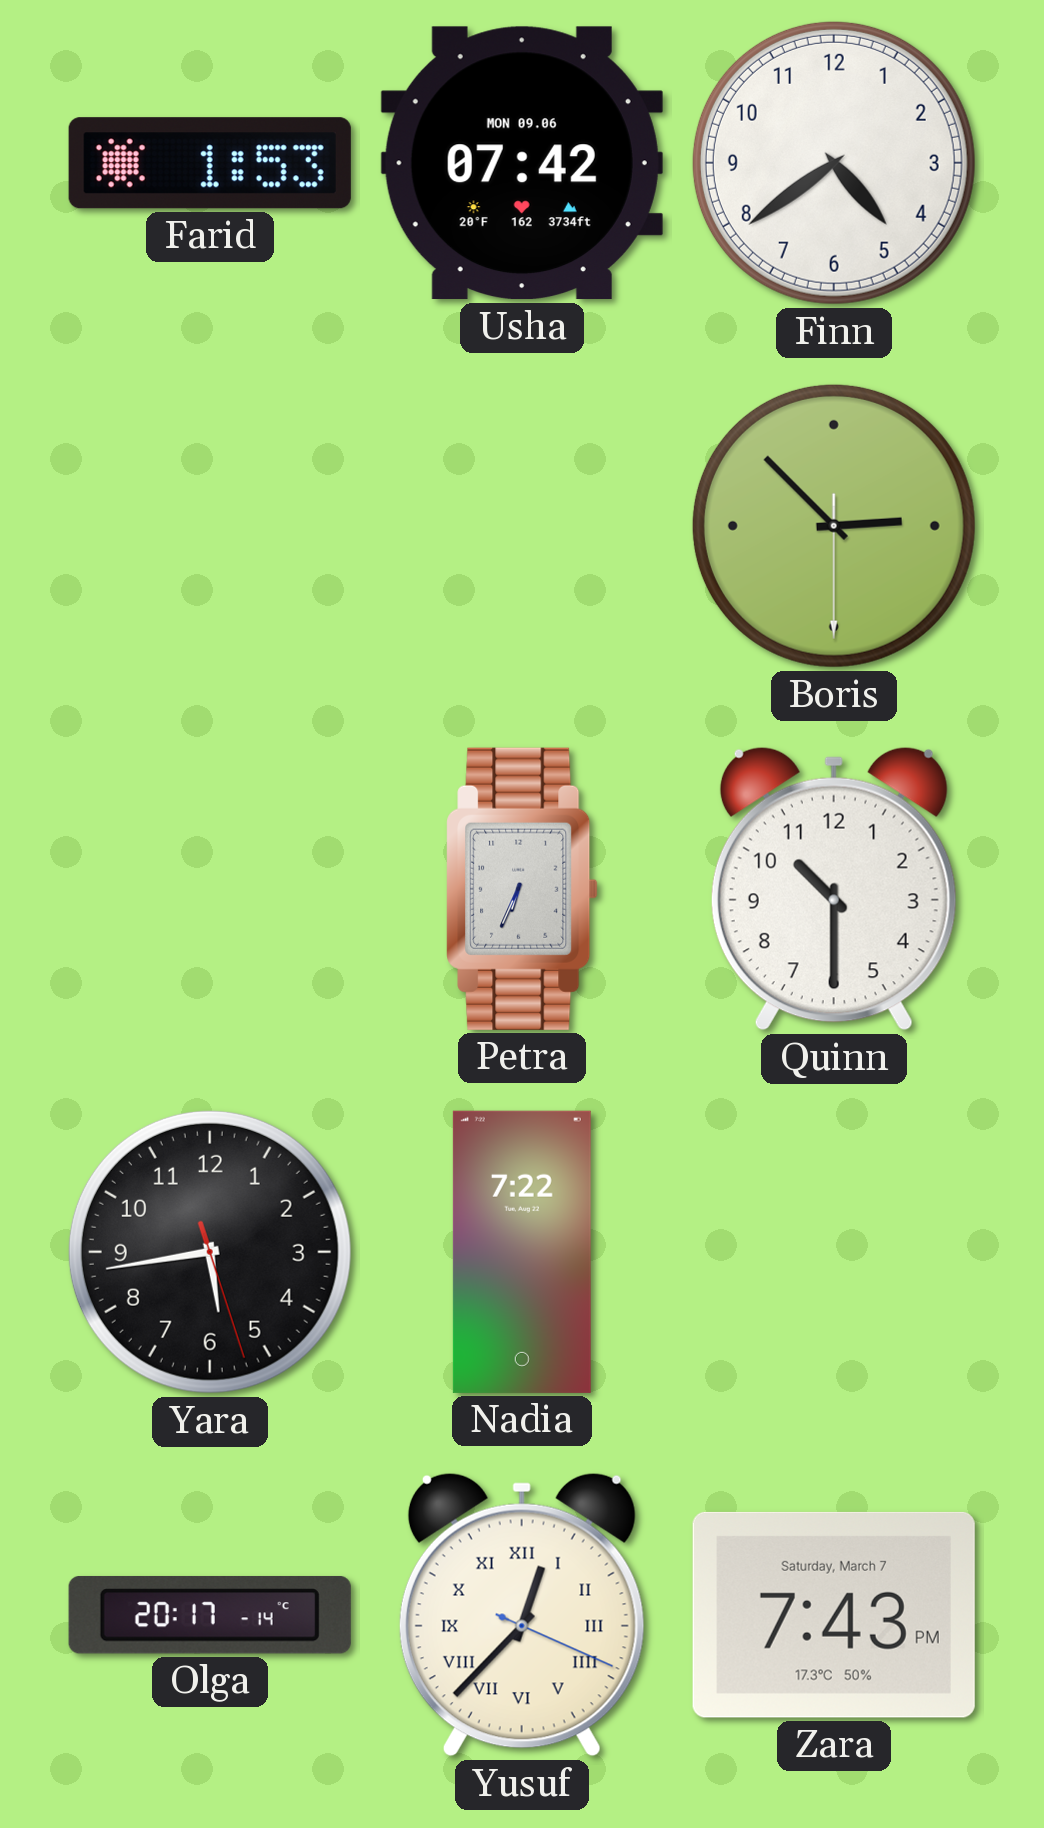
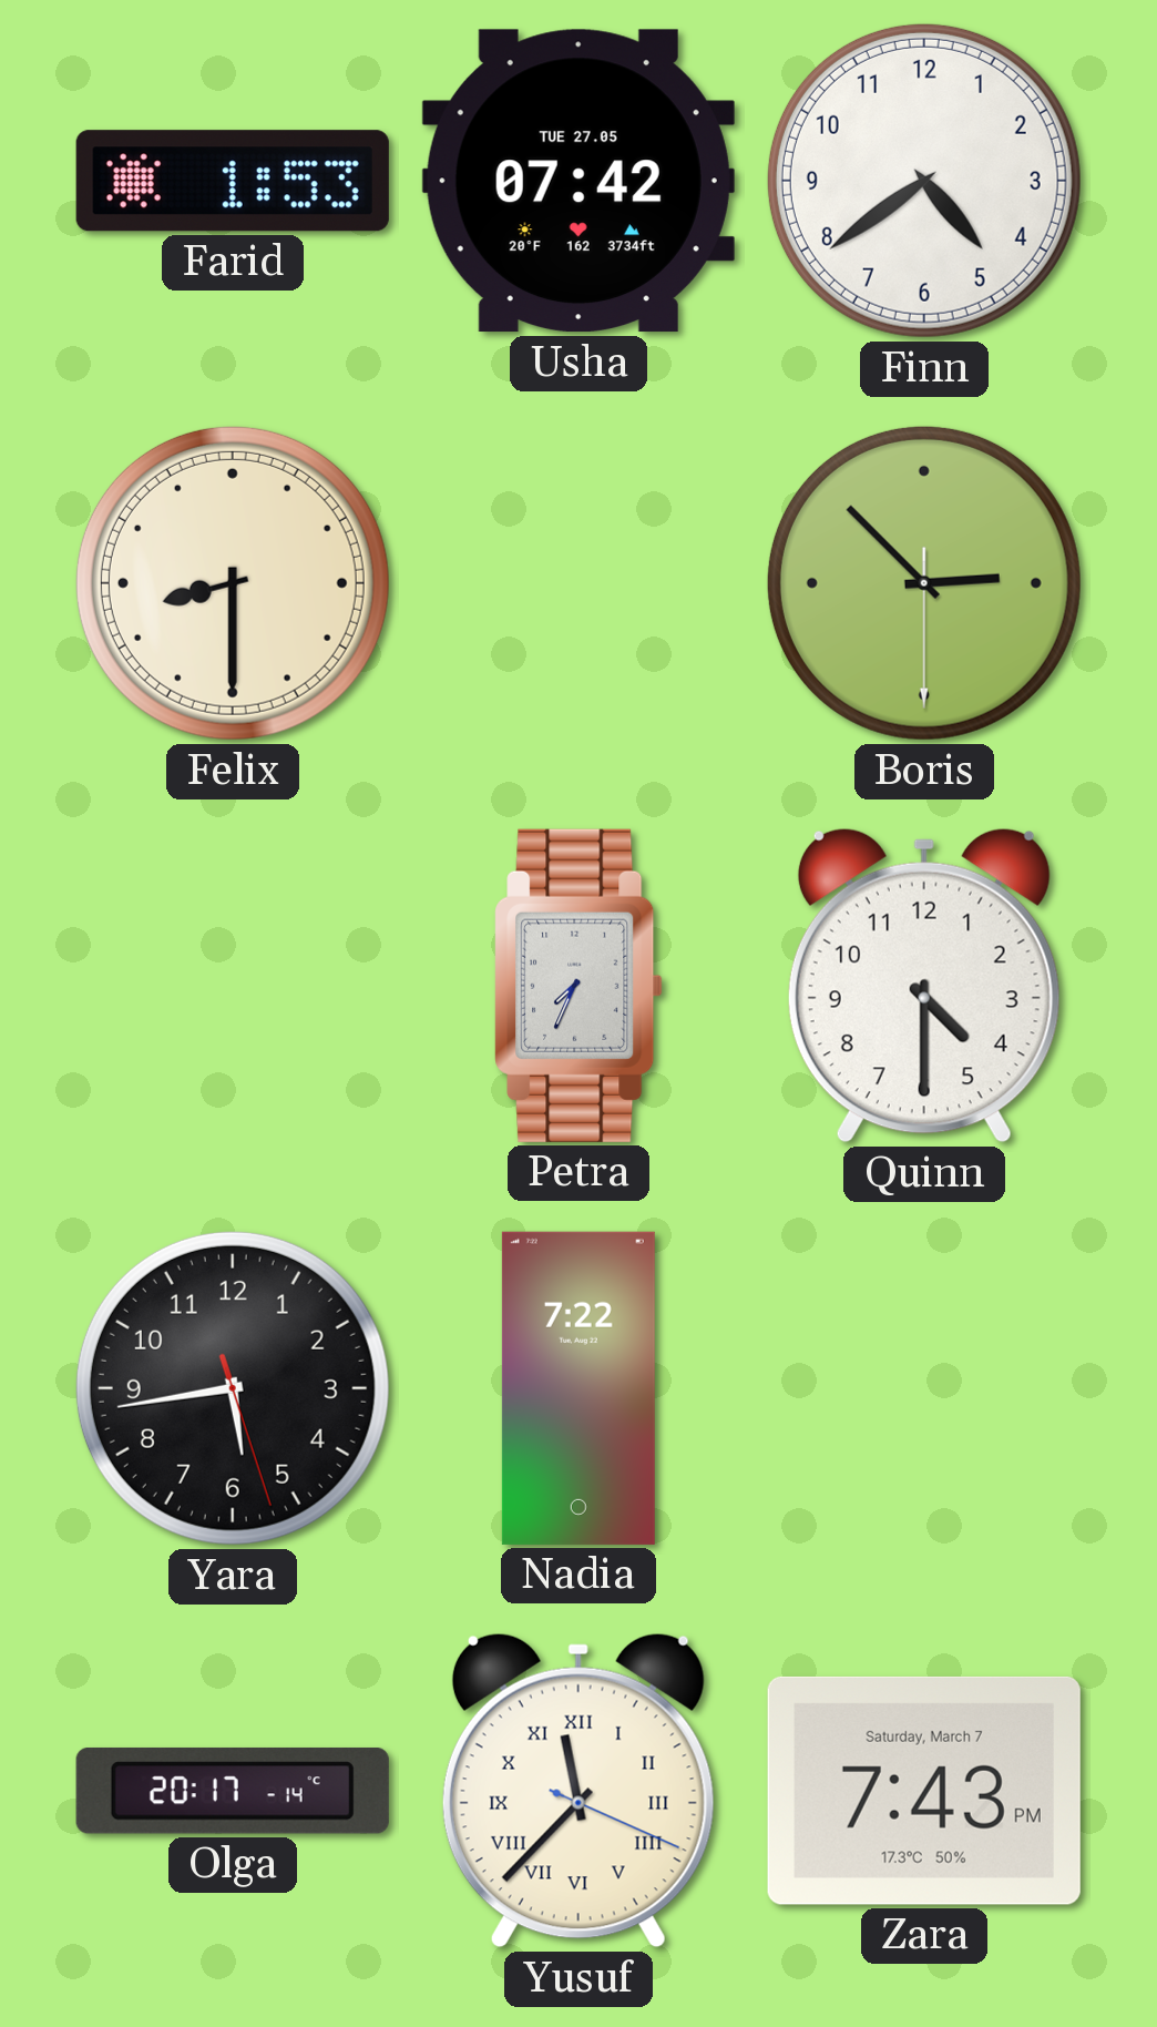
Usha date: MON 09.06 -> TUE 27.05
Felix: none -> 8:30
Petra: 6:34 -> 7:34
Quinn: 10:30 -> 4:30
Yusuf: 12:37 -> 11:37
